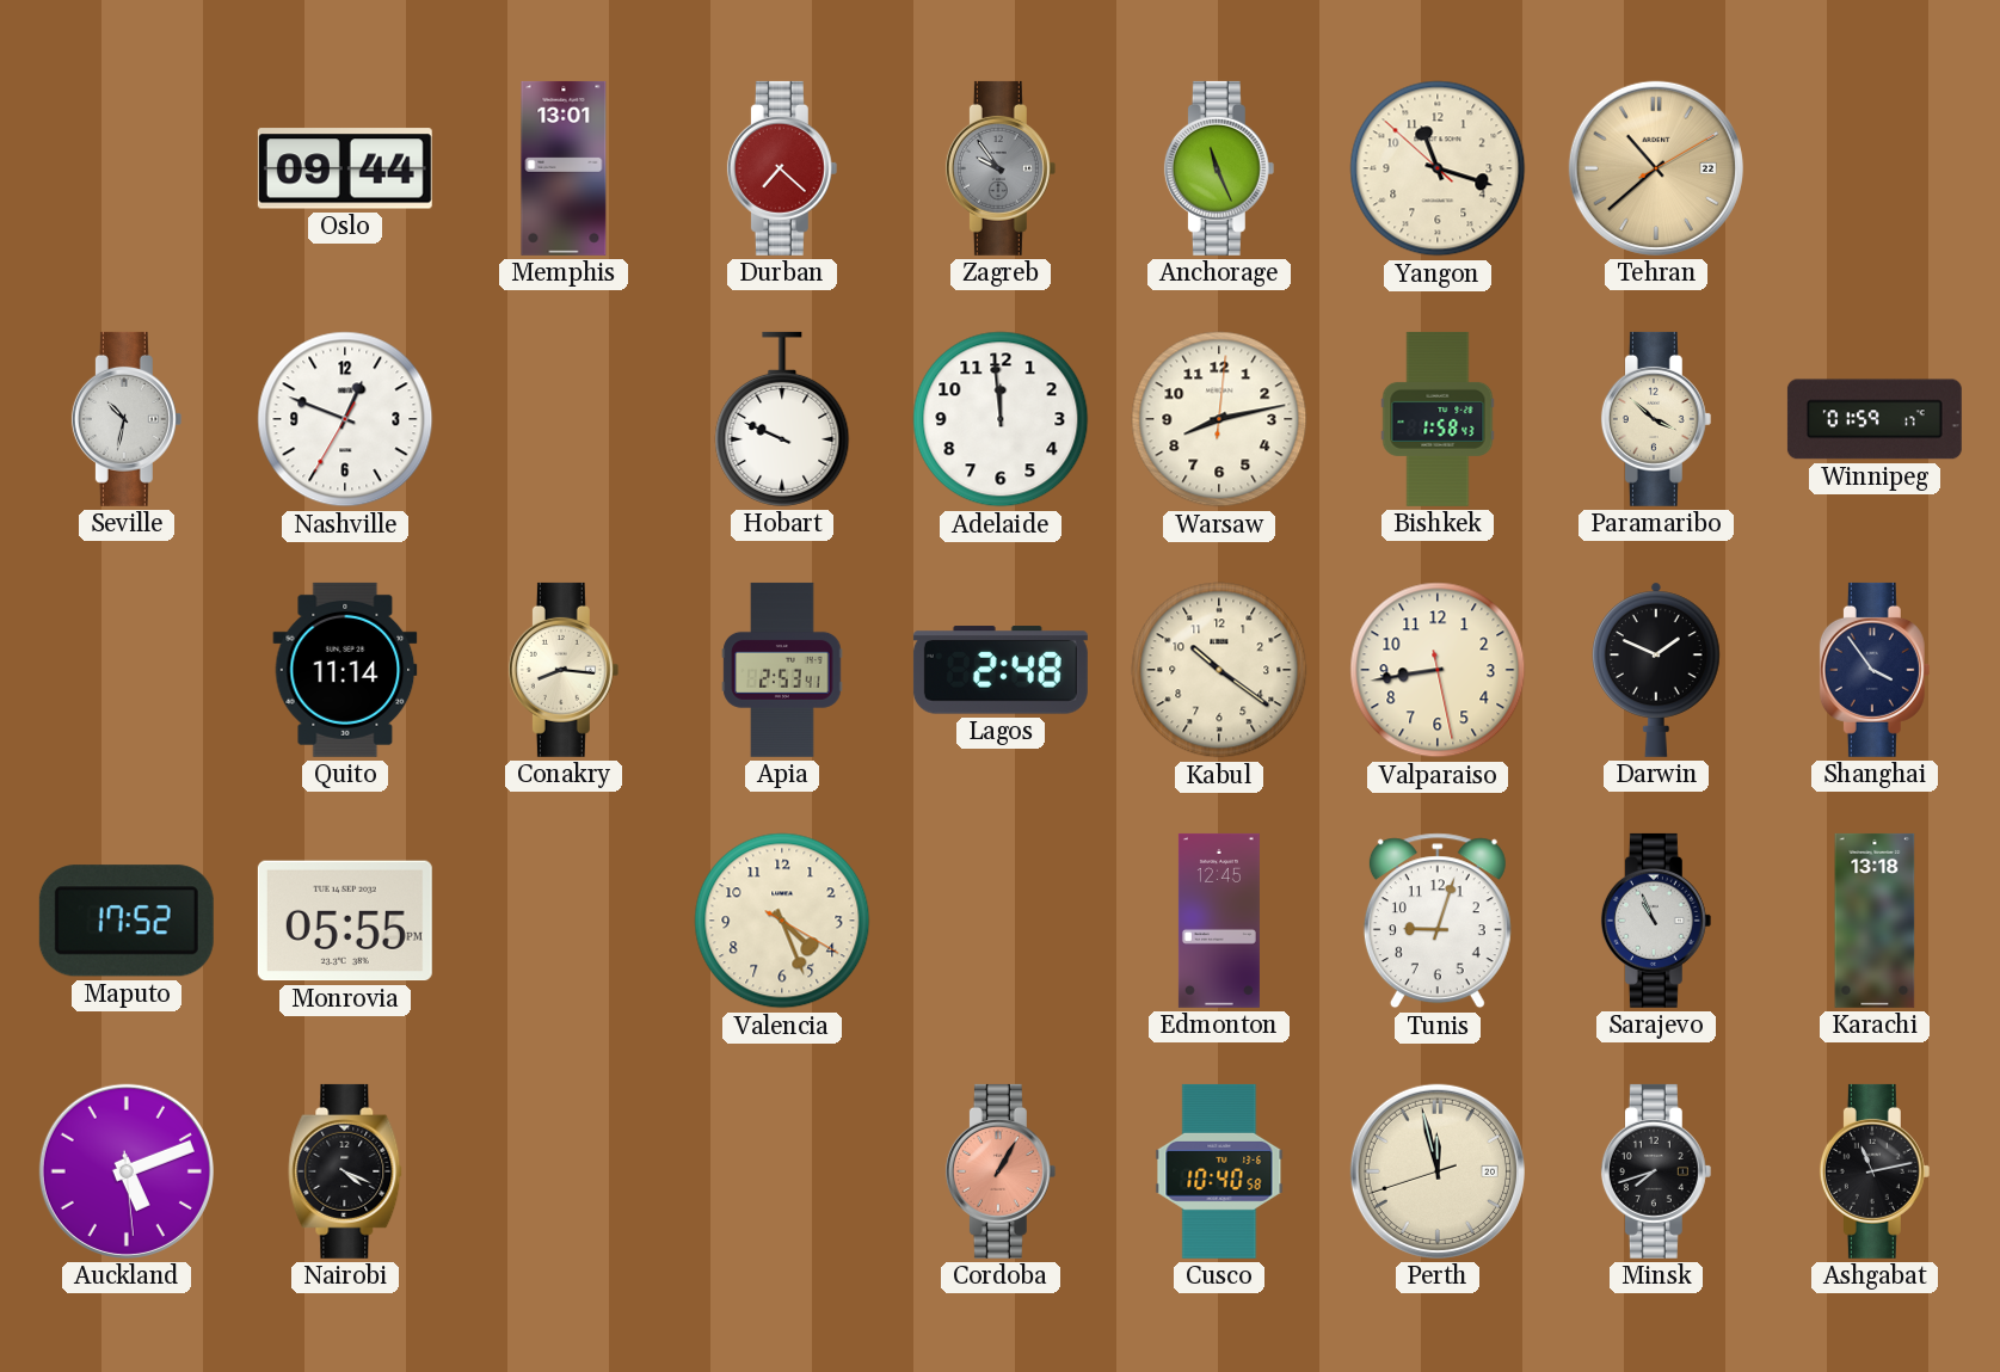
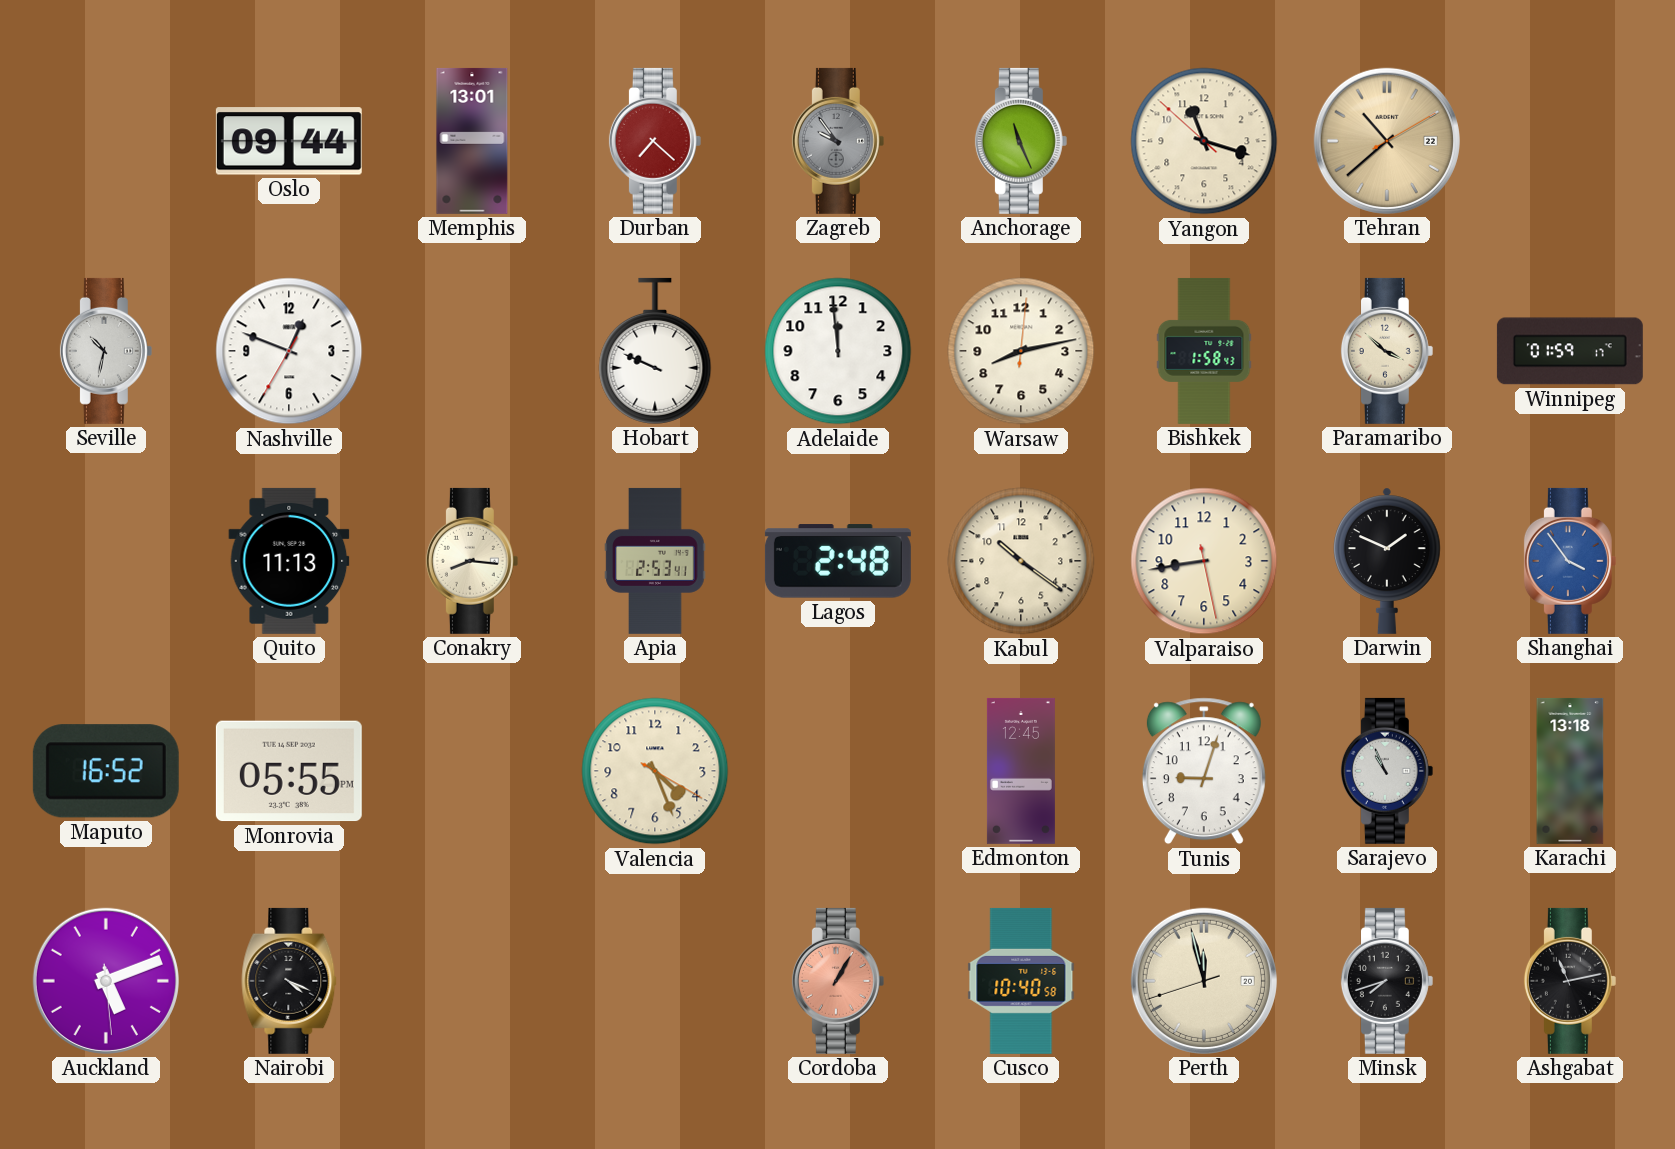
Quito: 11:14 -> 11:13
Shanghai dial: navy -> blue
Maputo: 17:52 -> 16:52
